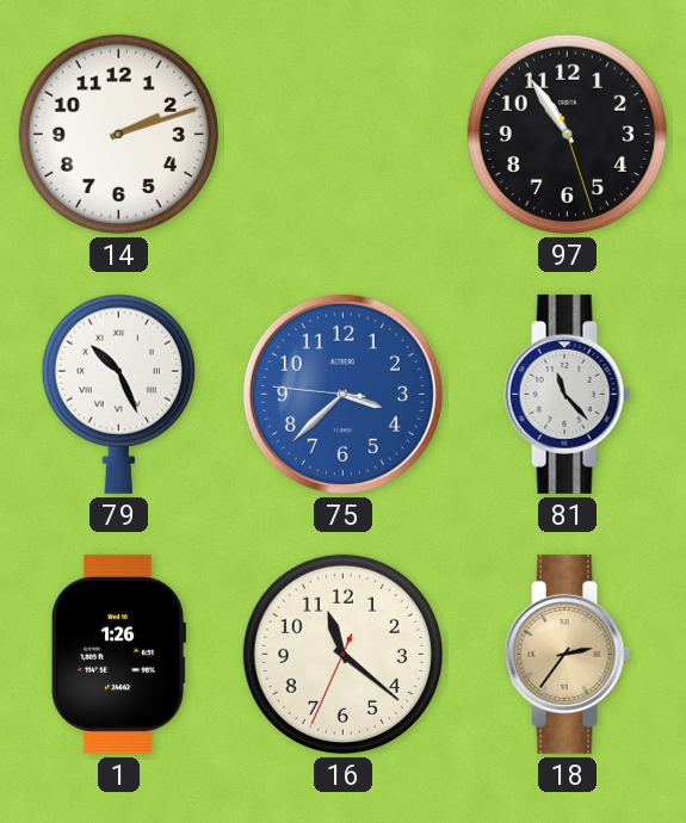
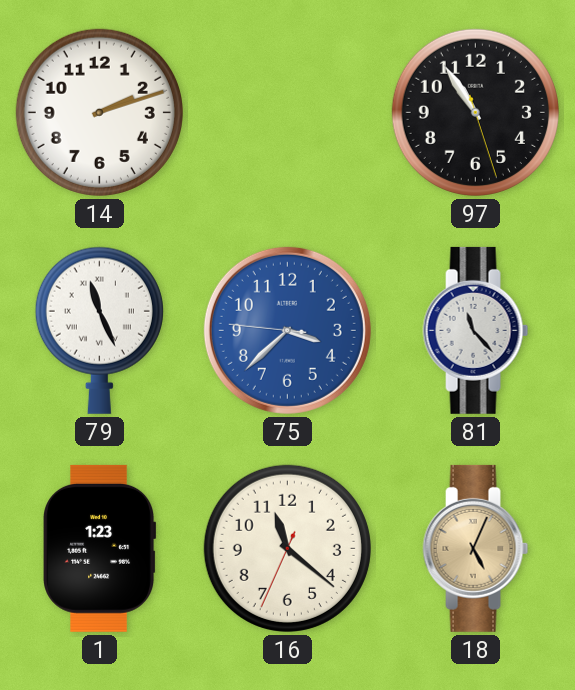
79: 10:26 -> 11:26
1: 1:26 -> 1:23
18: 2:36 -> 5:04
